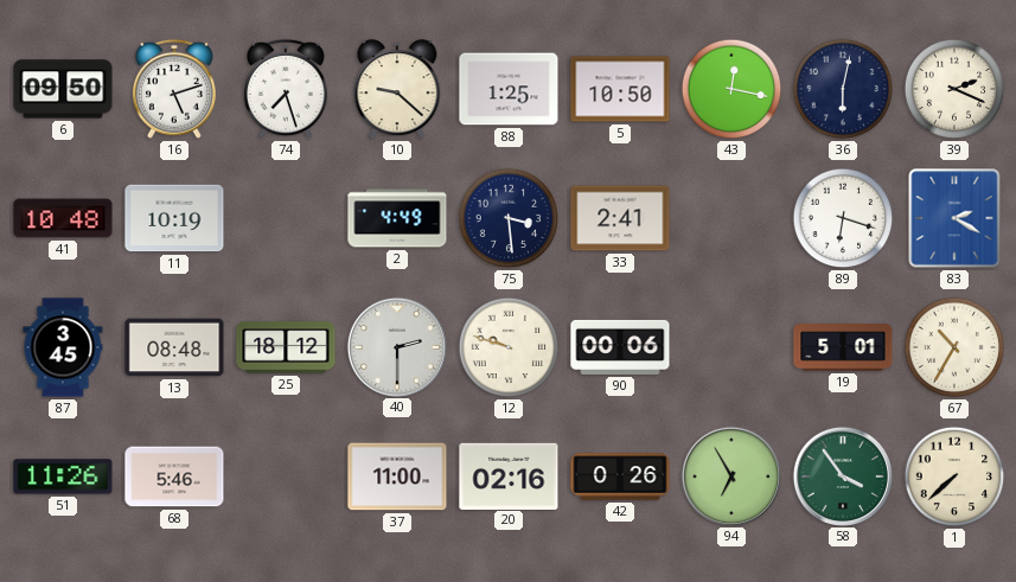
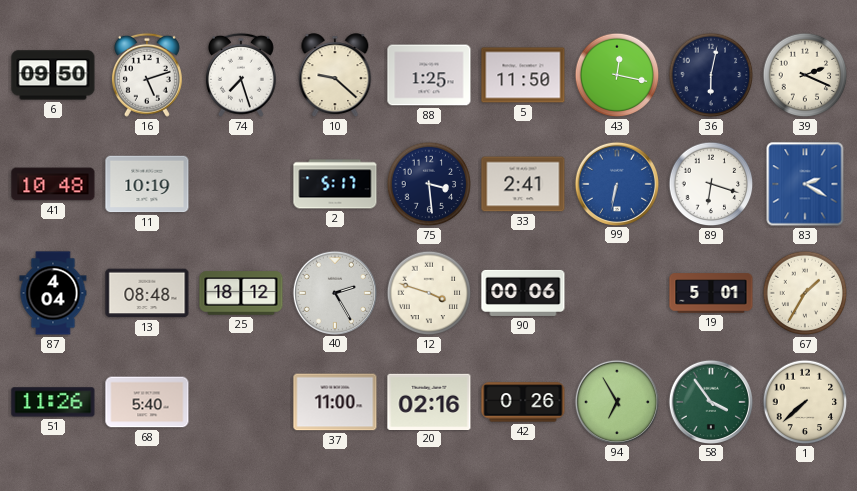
5: 10:50 -> 11:50
2: 4:49 -> 5:17
99: none -> 6:32
87: 3:45 -> 4:04
40: 2:30 -> 2:25
12: 9:48 -> 3:48
67: 10:35 -> 1:35
68: 5:46 -> 5:40
